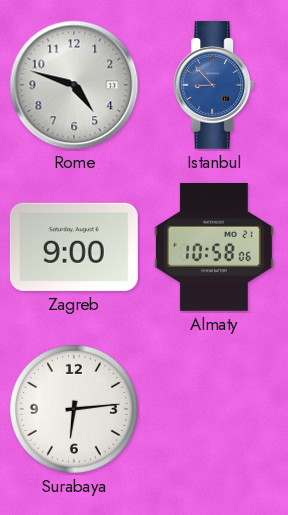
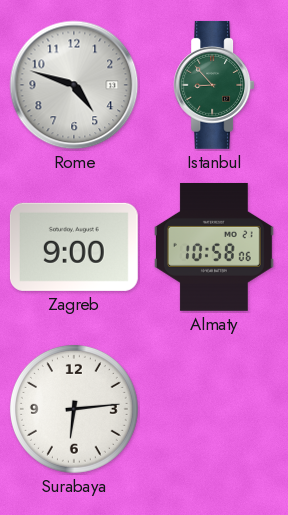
Istanbul dial: blue -> green
